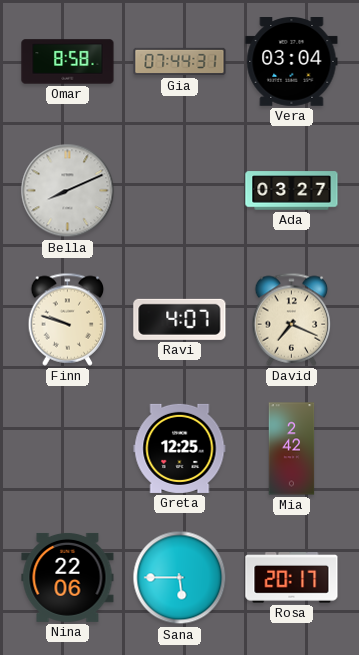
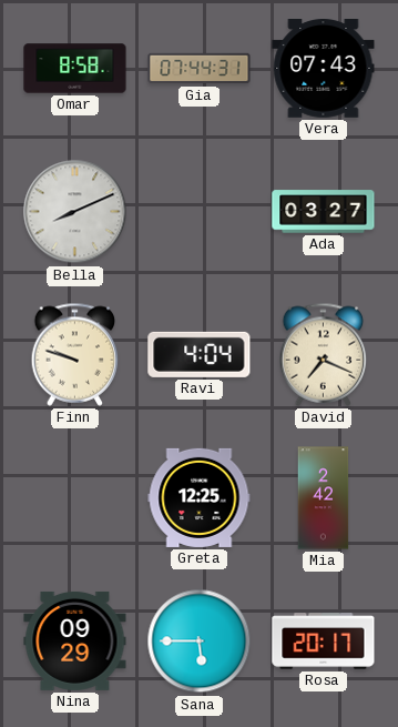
Vera: 03:04 -> 07:43
Ravi: 4:07 -> 4:04
Nina: 22:06 -> 09:29
